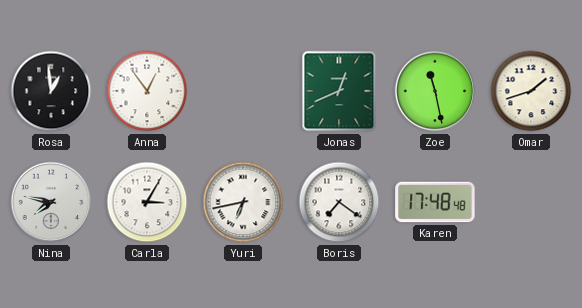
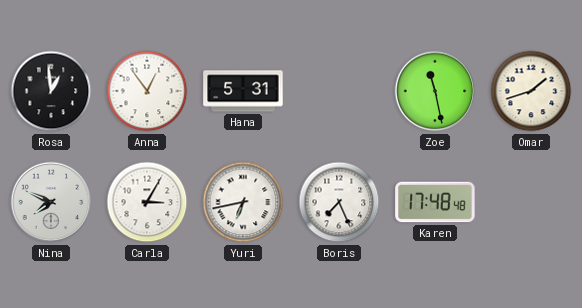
Hana: none -> 5:31
Jonas: 12:41 -> none
Nina: 7:47 -> 7:49
Boris: 7:21 -> 7:26
